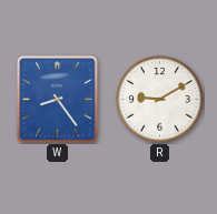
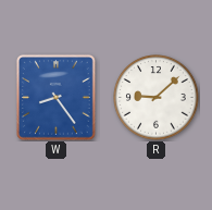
R: 9:10 -> 9:08
